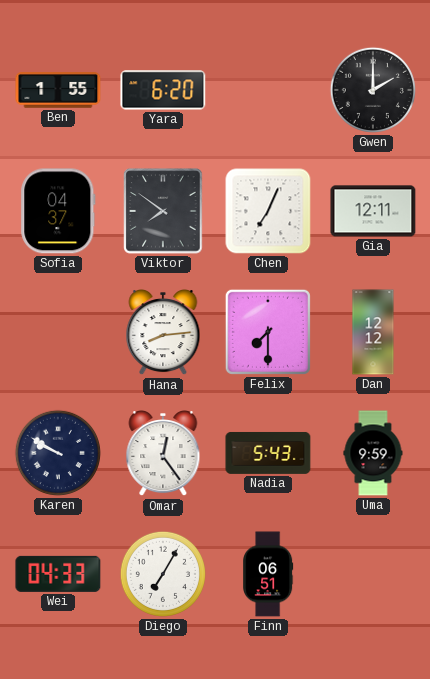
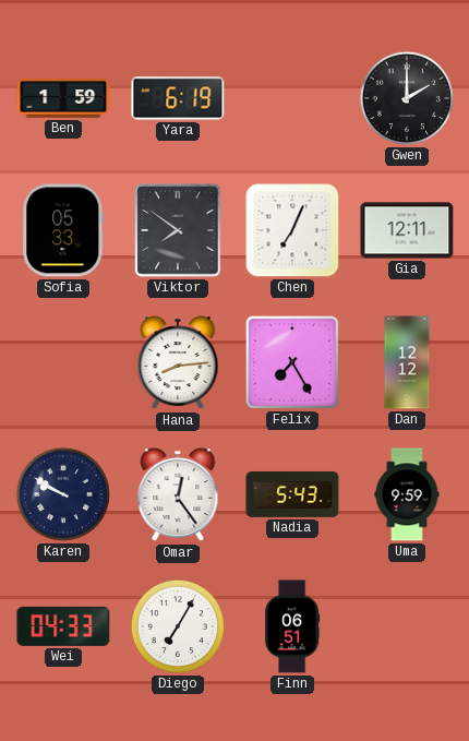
Ben: 1:55 -> 1:59
Yara: 6:20 -> 6:19
Sofia: 04:37 -> 05:33
Felix: 7:30 -> 7:25
